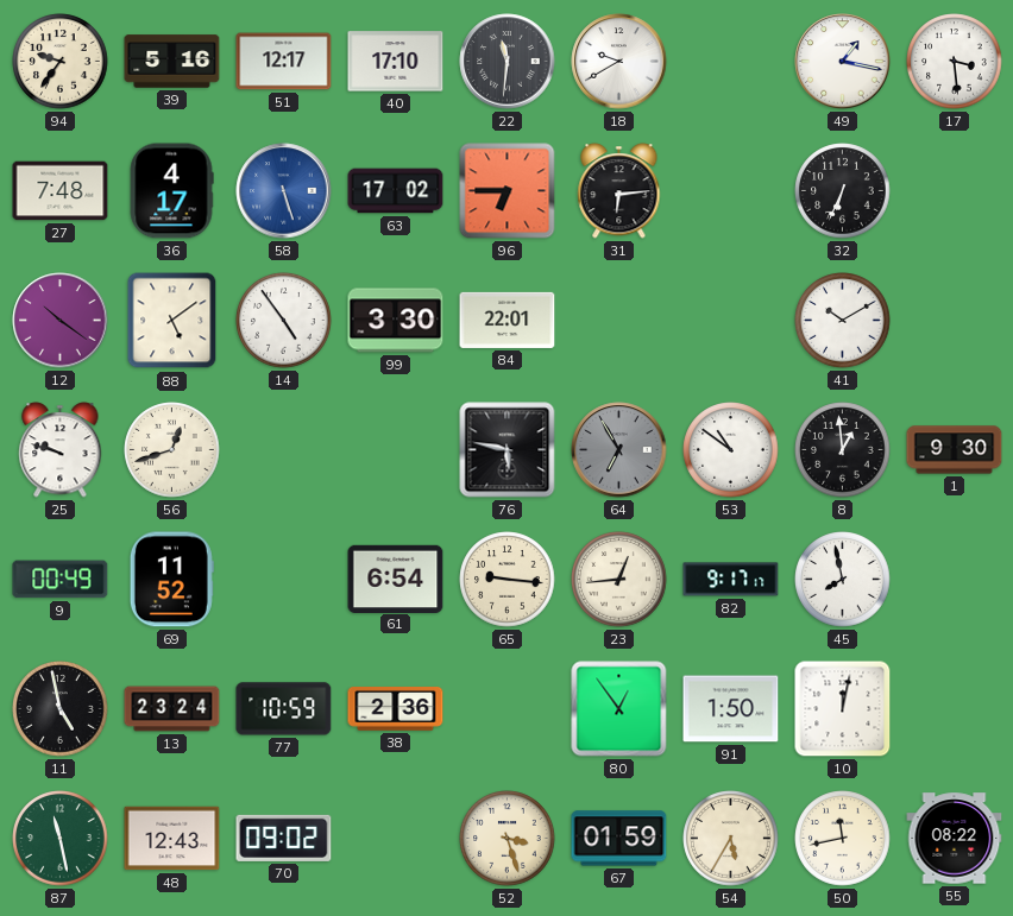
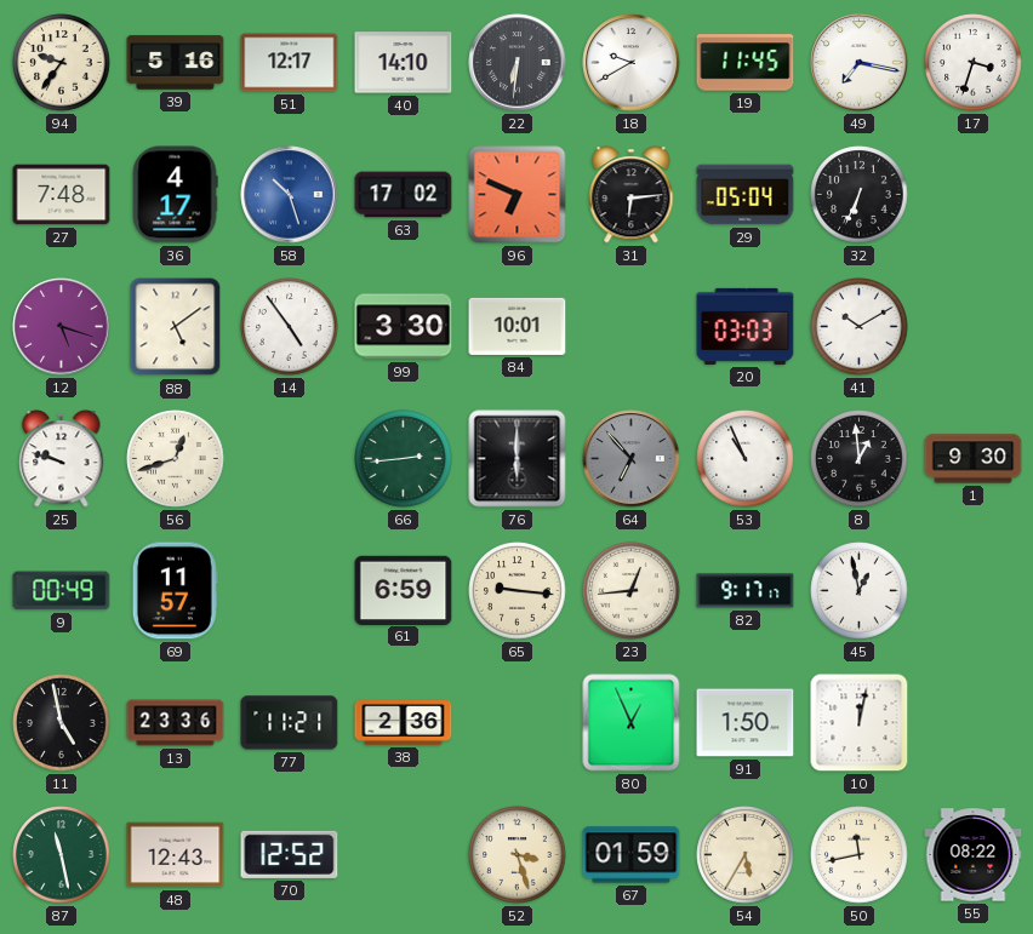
40: 17:10 -> 14:10
22: 11:31 -> 6:31
19: none -> 11:45
49: 1:17 -> 7:17
17: 3:29 -> 3:33
58: 5:27 -> 10:27
96: 6:45 -> 6:49
29: none -> 05:04
12: 10:21 -> 5:18
84: 22:01 -> 10:01
20: none -> 03:03
66: none -> 2:44
76: 5:47 -> 6:00
64: 6:55 -> 6:53
53: 10:51 -> 10:56
69: 11:52 -> 11:57
61: 6:54 -> 6:59
45: 7:58 -> 12:58
13: 23:24 -> 23:36
77: 10:59 -> 11:21
80: 12:54 -> 12:56
70: 09:02 -> 12:52
